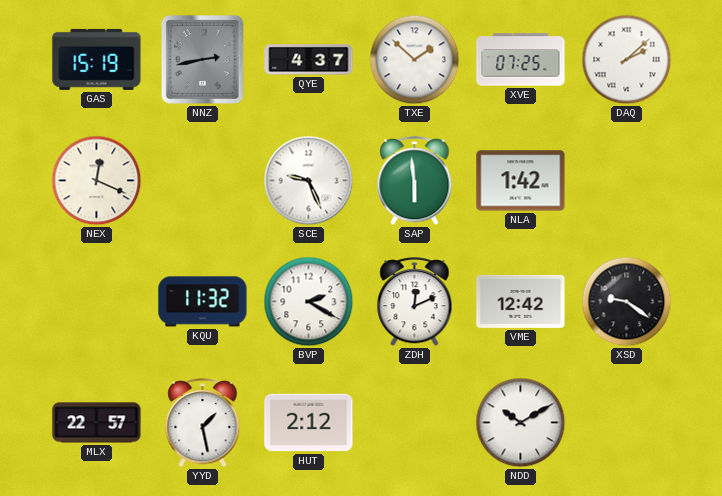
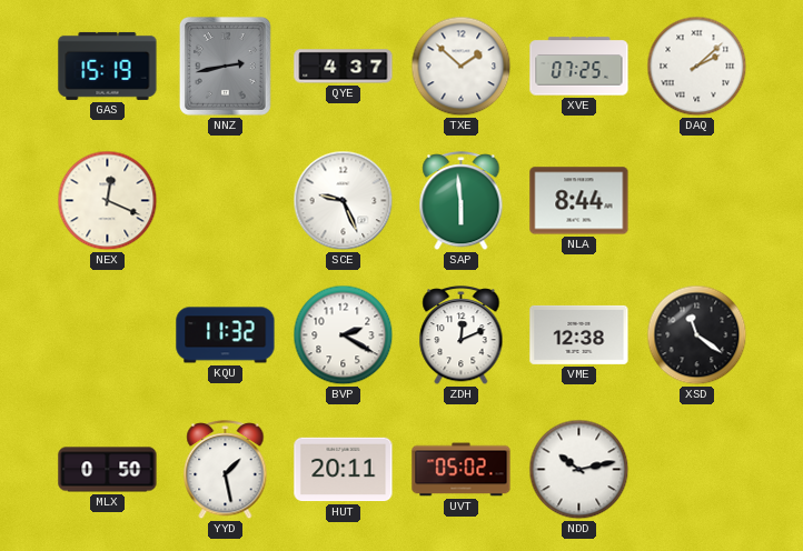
NLA: 1:42 -> 8:44
VME: 12:42 -> 12:38
XSD: 9:21 -> 11:21
MLX: 22:57 -> 0:50
HUT: 2:12 -> 20:11
UVT: none -> 05:02
NDD: 10:10 -> 10:13
